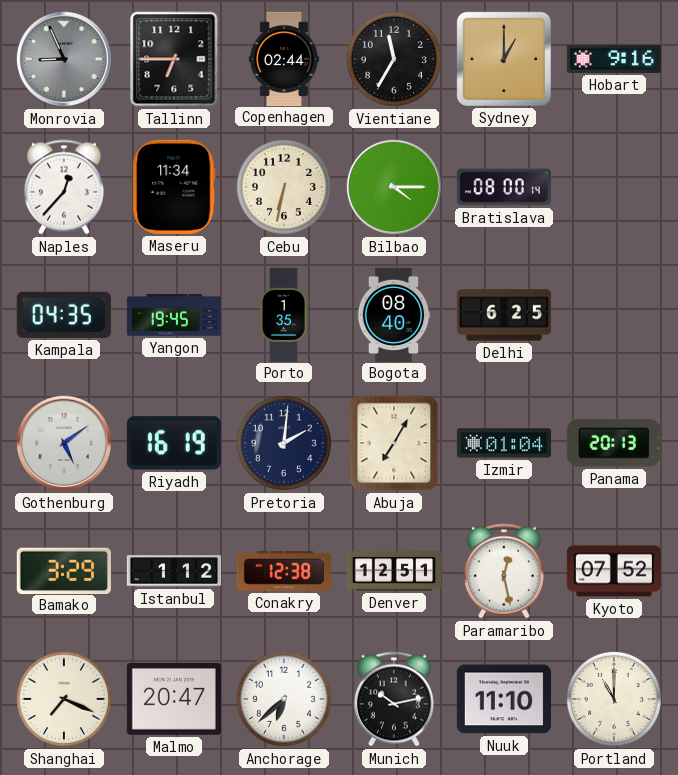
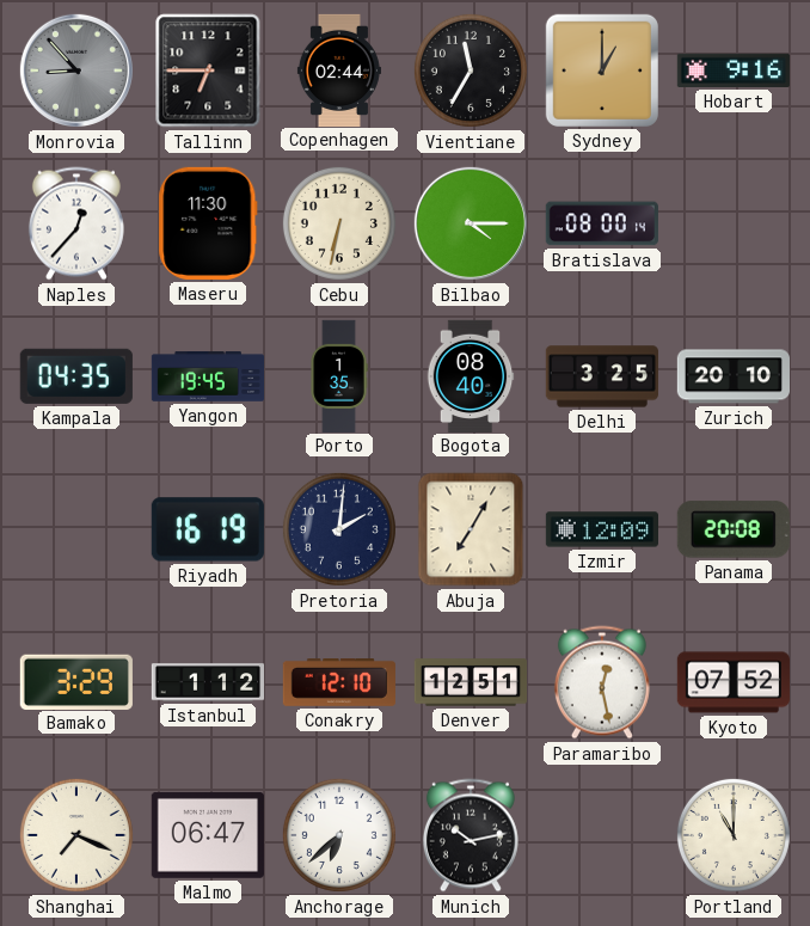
Monrovia: 8:56 -> 8:53
Maseru: 11:34 -> 11:30
Delhi: 6:25 -> 3:25
Zurich: none -> 20:10
Gothenburg: 5:09 -> none
Izmir: 01:04 -> 12:09
Panama: 20:13 -> 20:08
Conakry: 12:38 -> 12:10
Malmo: 20:47 -> 06:47
Nuuk: 11:10 -> none
